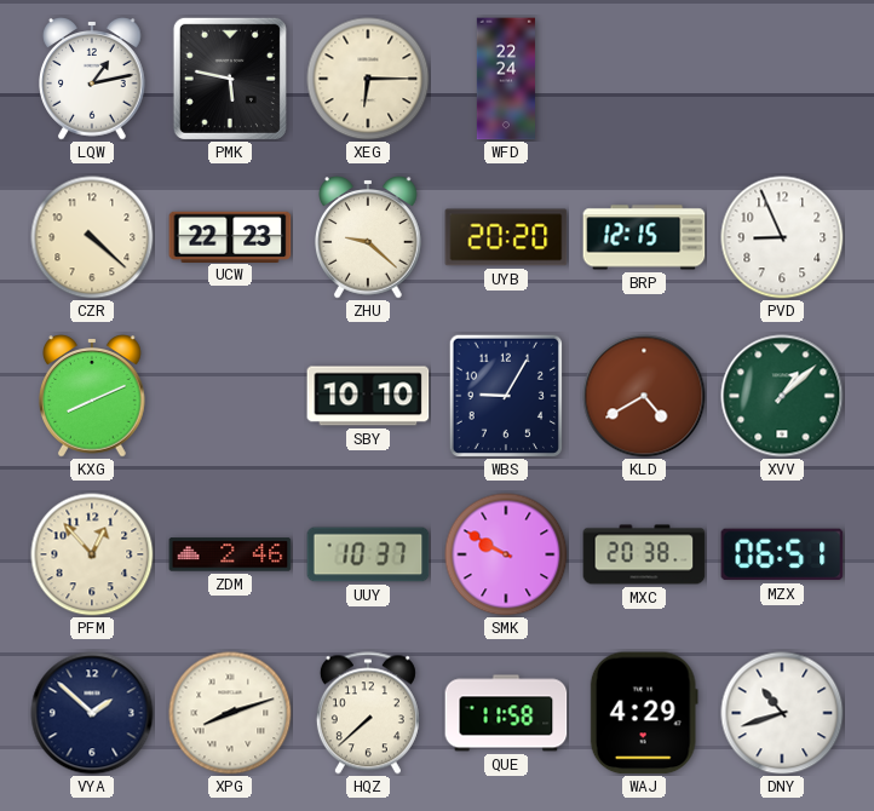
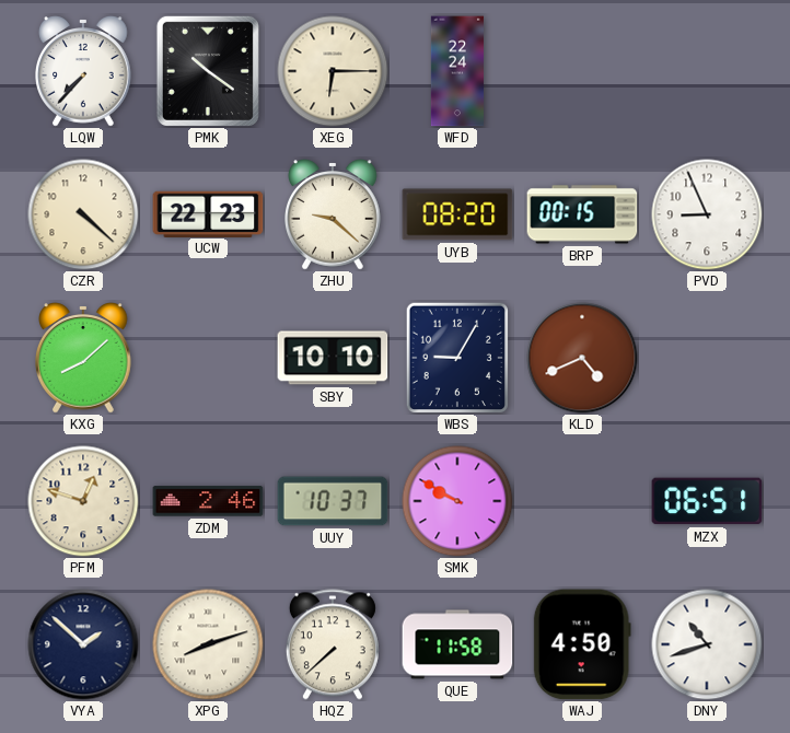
LQW: 1:13 -> 7:37
PMK: 5:47 -> 10:21
UYB: 20:20 -> 08:20
BRP: 12:15 -> 00:15
KXG: 8:11 -> 8:08
KLD: 4:40 -> 4:41
XVV: 1:08 -> none
PFM: 12:53 -> 12:48
MXC: 20:38 -> none
WAJ: 4:29 -> 4:50
